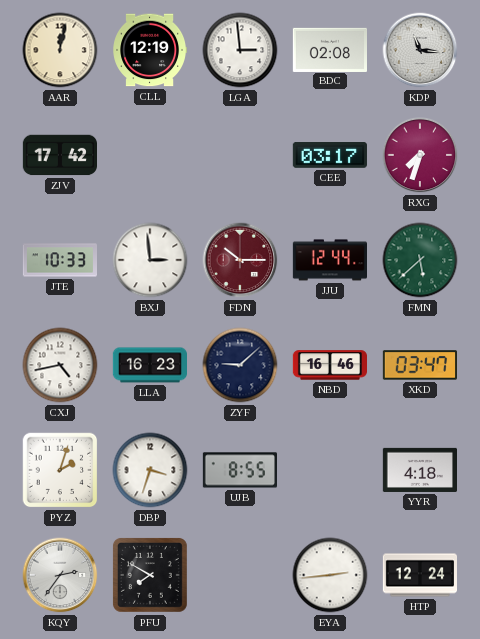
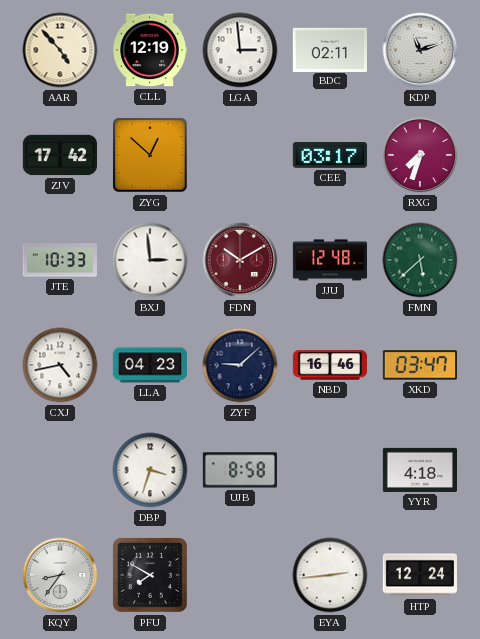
AAR: 12:02 -> 4:53
BDC: 02:08 -> 02:11
KDP: 11:16 -> 11:12
ZYG: none -> 12:52
FDN: 10:15 -> 10:10
JJU: 12:44 -> 12:48
LLA: 16:23 -> 04:23
PYZ: 2:03 -> none
UJB: 8:55 -> 8:58
KQY: 2:36 -> 8:36
